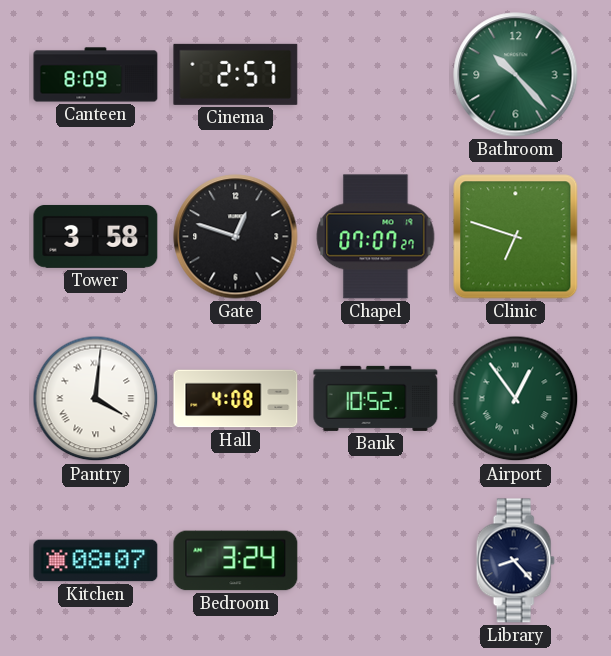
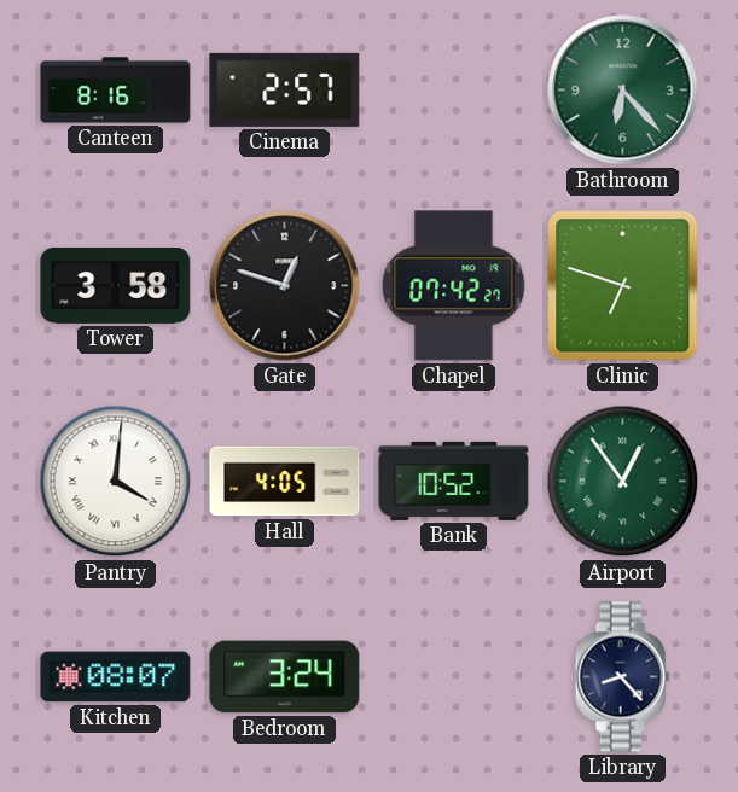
Canteen: 8:09 -> 8:16
Bathroom: 10:23 -> 6:23
Chapel: 07:07 -> 07:42
Hall: 4:08 -> 4:05
